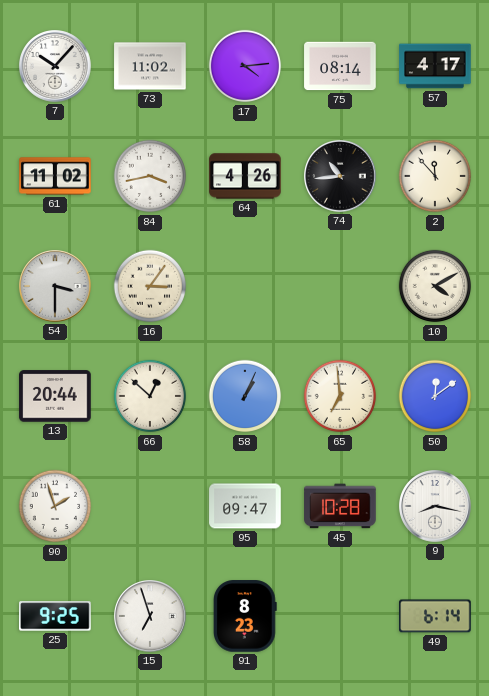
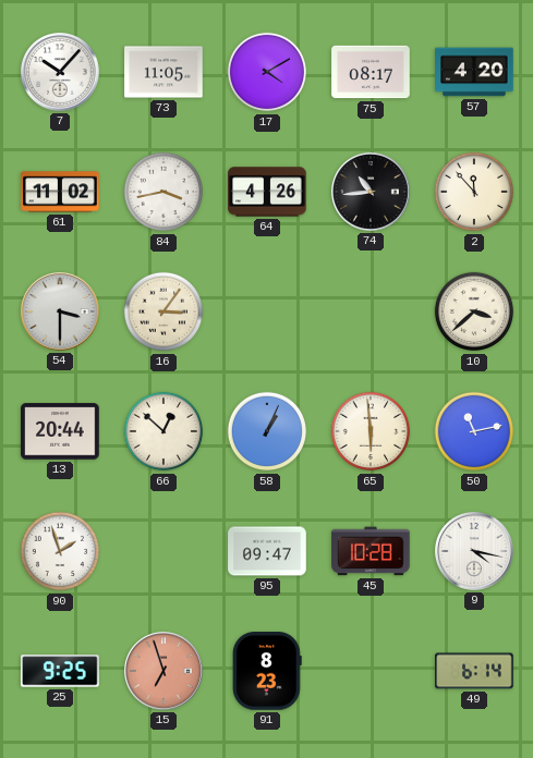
73: 11:02 -> 11:05
17: 4:14 -> 4:10
75: 08:14 -> 08:17
57: 4:17 -> 4:20
10: 4:10 -> 3:38
65: 6:59 -> 5:59
50: 12:09 -> 11:13
9: 8:17 -> 4:17
15 dial: white -> salmon
